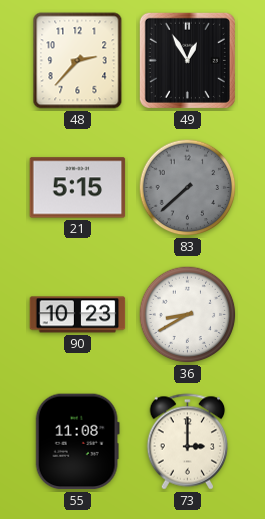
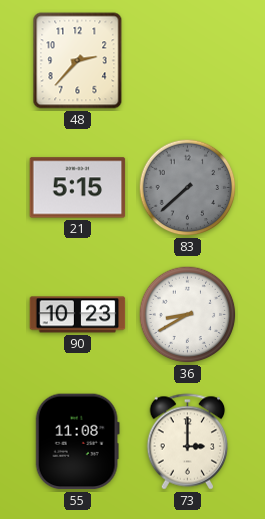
49: 12:55 -> none
